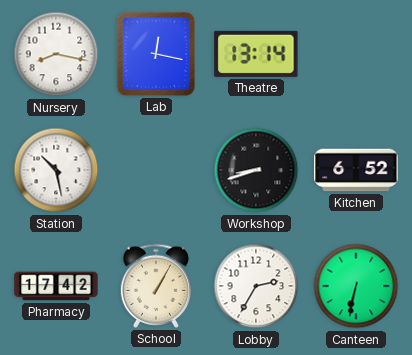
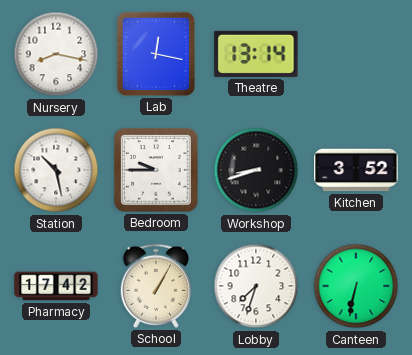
Bedroom: none -> 9:45
Kitchen: 6:52 -> 3:52
Lobby: 2:35 -> 7:33
